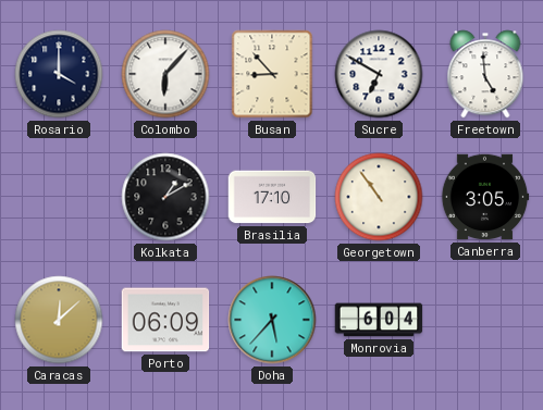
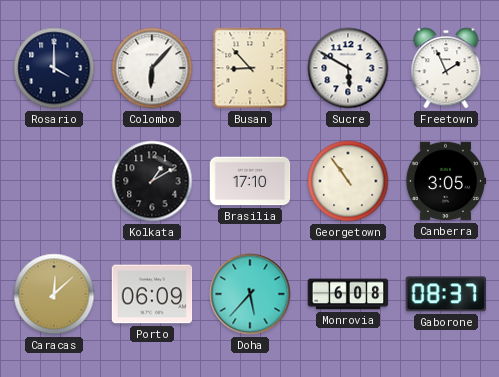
Sucre: 6:50 -> 5:50
Freetown: 4:59 -> 1:56
Monrovia: 6:04 -> 6:08
Gaborone: none -> 08:37
